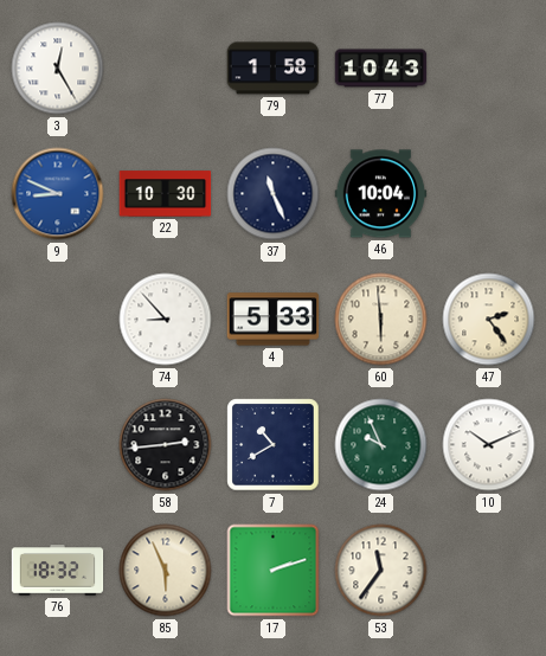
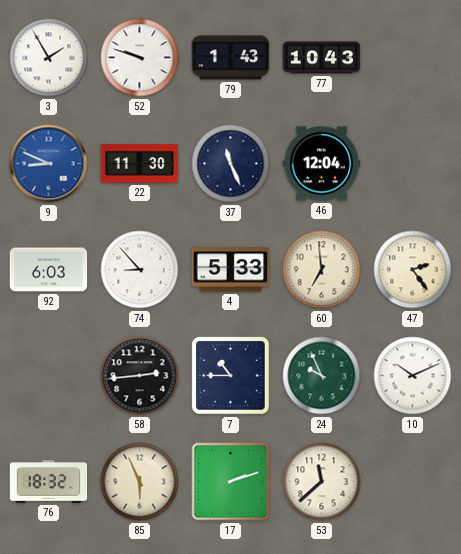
3: 12:25 -> 1:55
52: none -> 9:48
79: 1:58 -> 1:43
22: 10:30 -> 11:30
46: 10:04 -> 12:04
92: none -> 6:03
60: 5:59 -> 6:59
7: 10:40 -> 10:45
53: 11:36 -> 11:38
